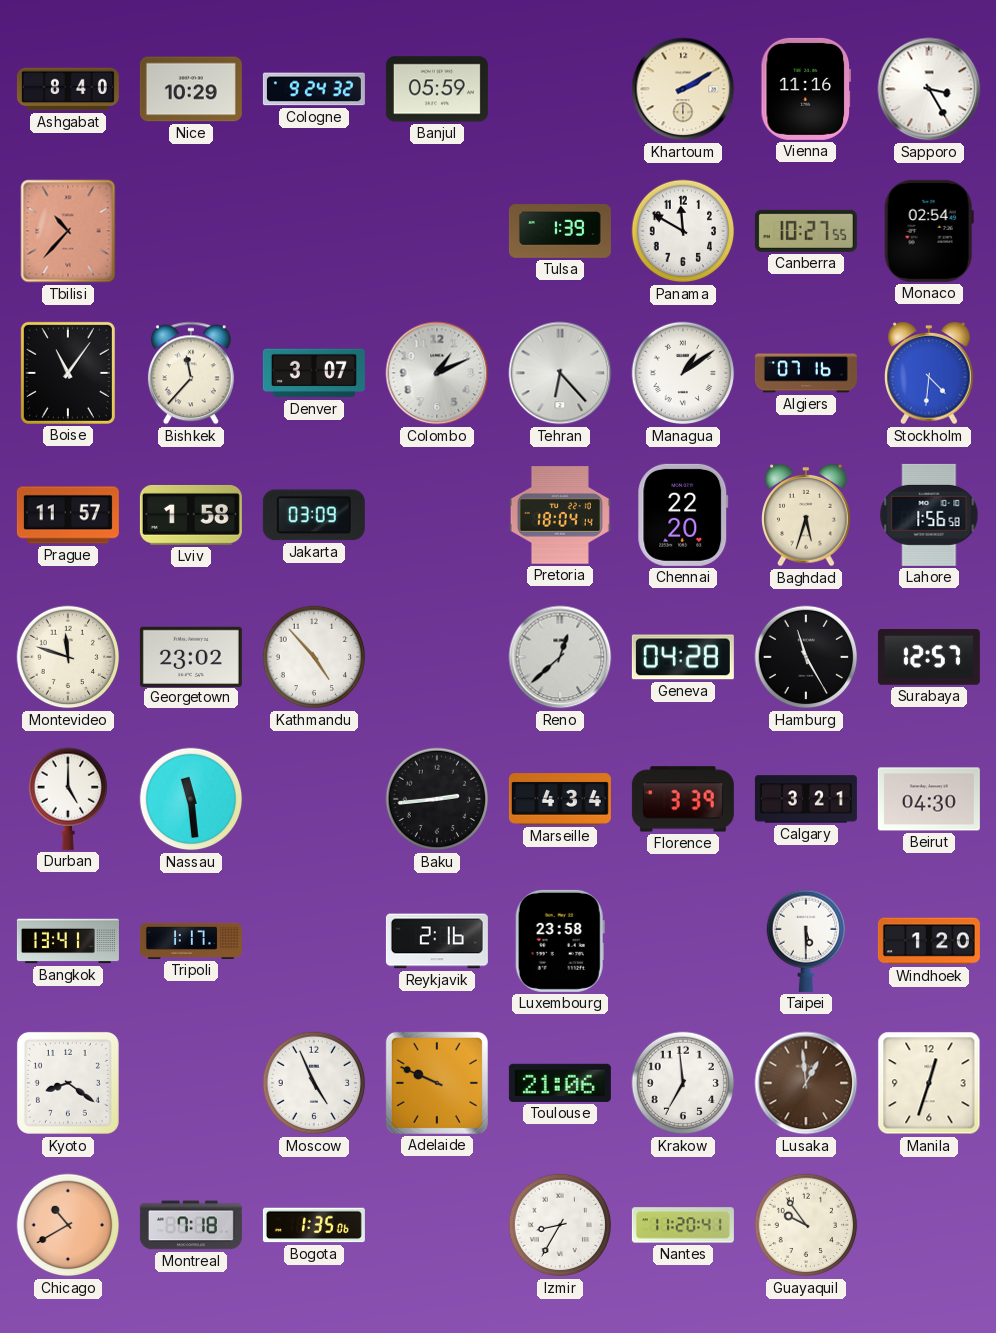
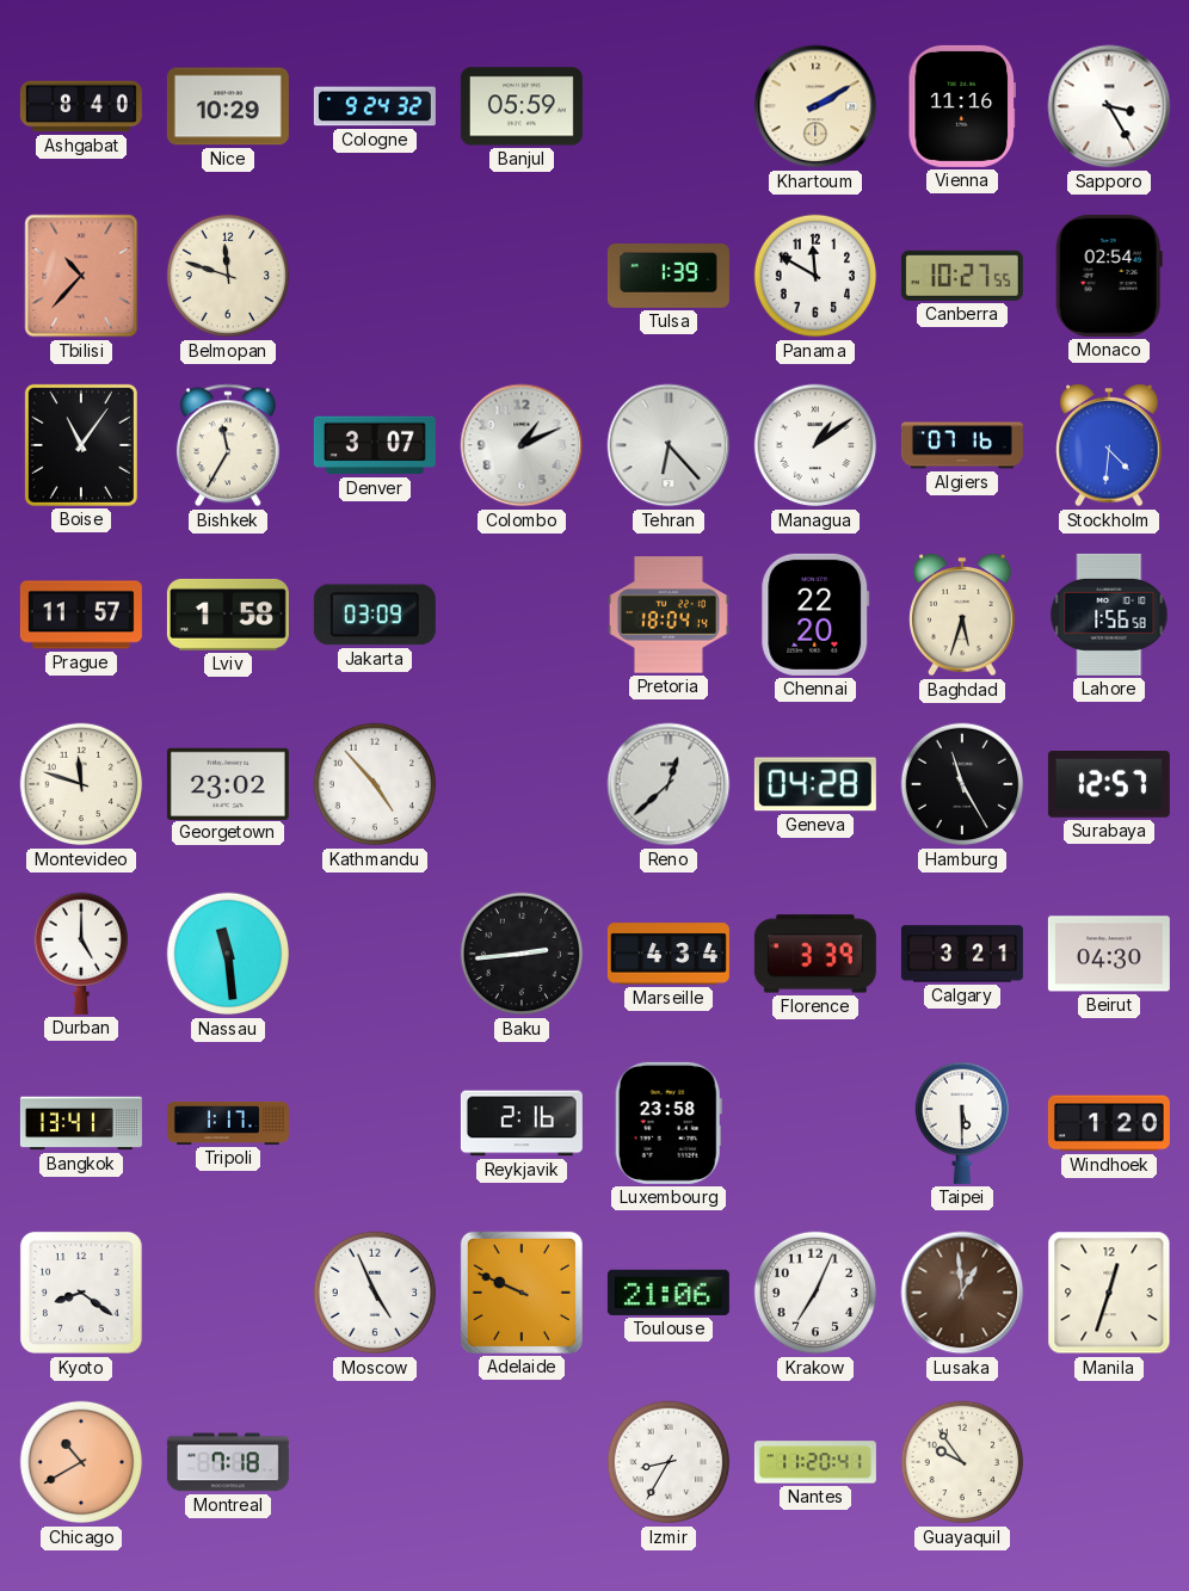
Belmopan: none -> 11:48
Bishkek: 11:37 -> 11:35
Krakow: 6:59 -> 7:04
Bogota: 1:35 -> none
